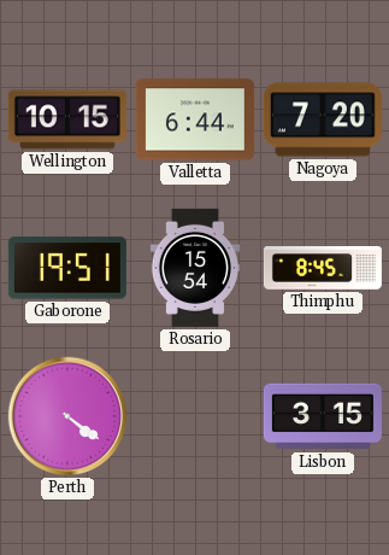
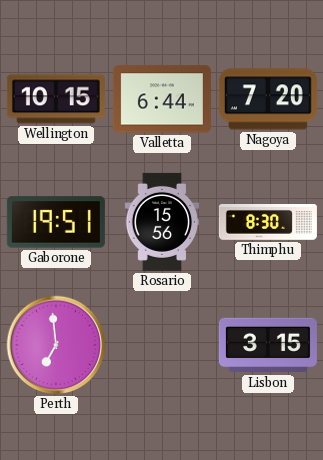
Rosario: 15:54 -> 15:56
Thimphu: 8:45 -> 8:30
Perth: 4:21 -> 6:59
